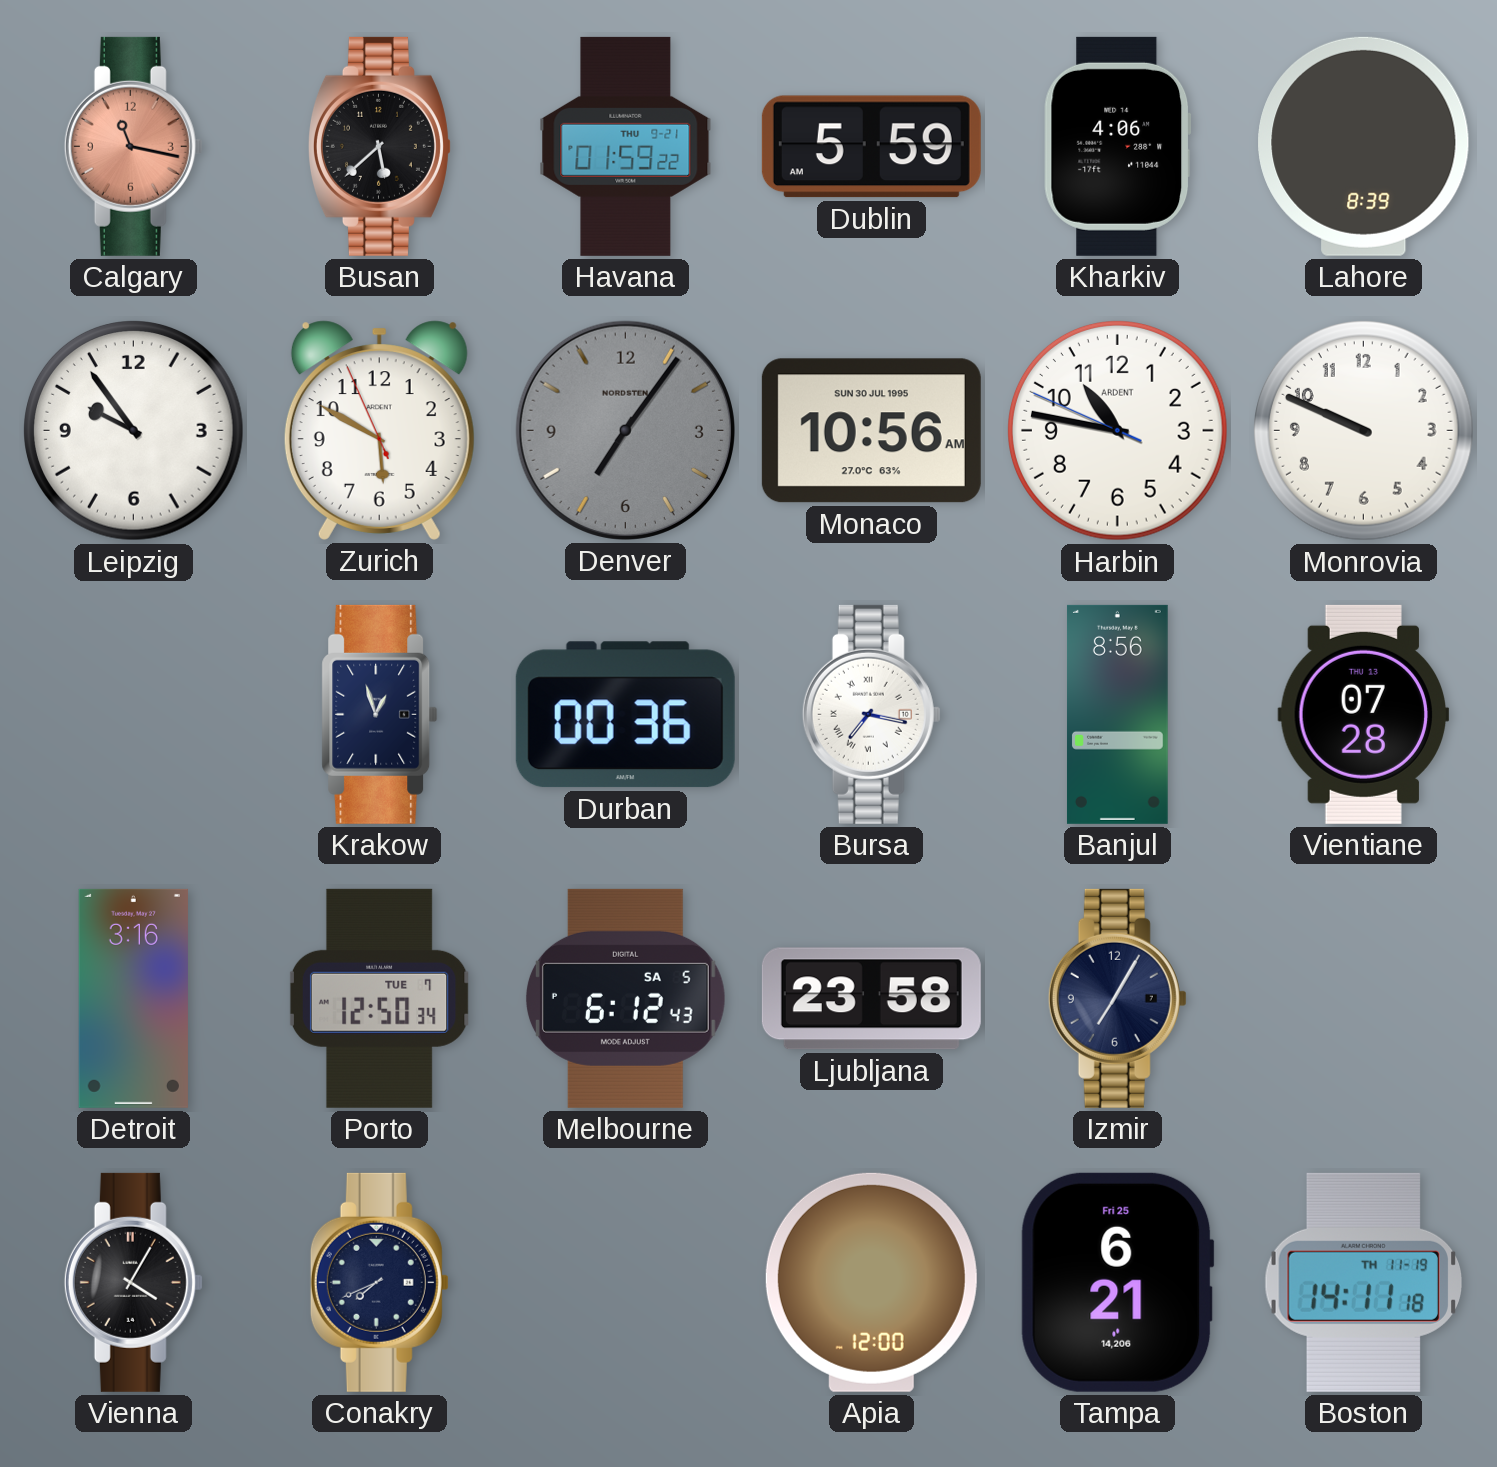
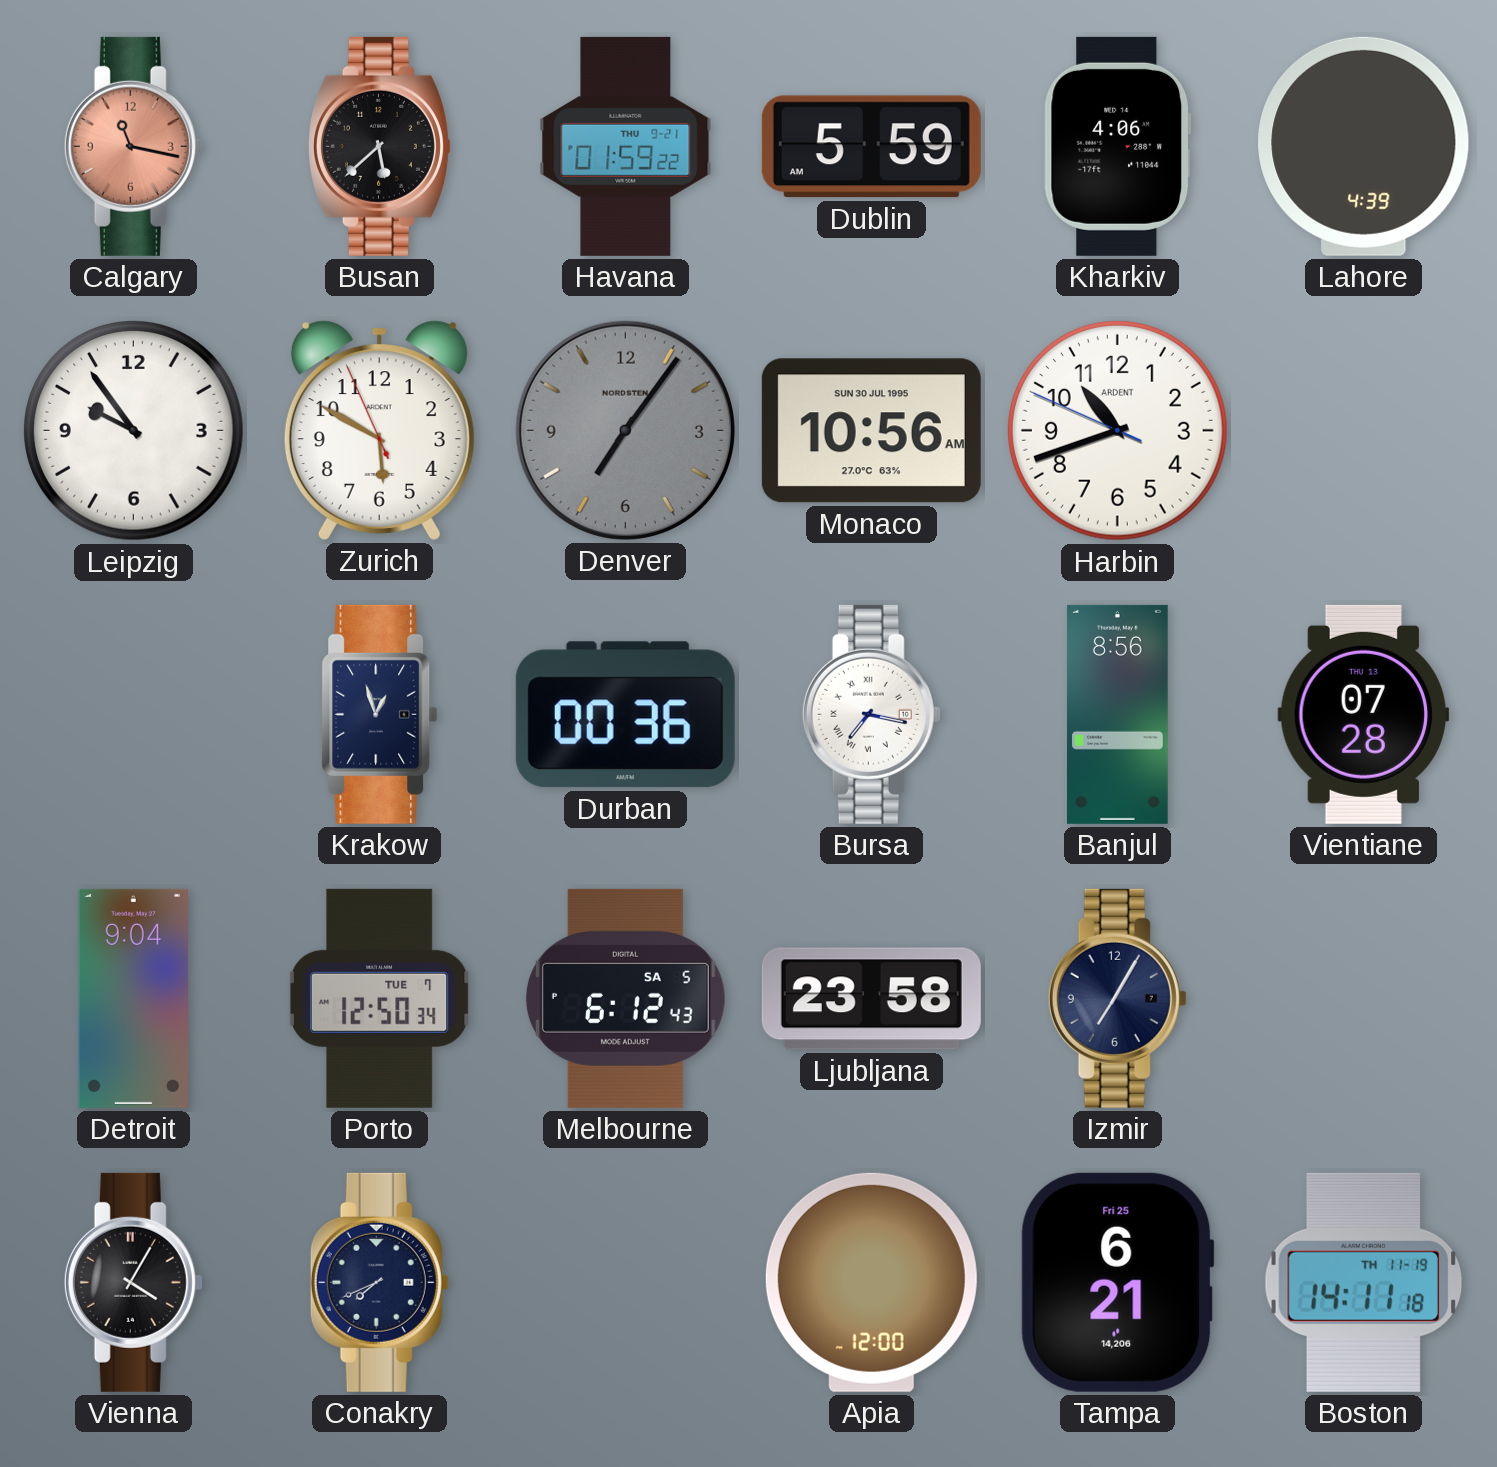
Lahore: 8:39 -> 4:39
Harbin: 10:46 -> 10:41
Monrovia: 9:49 -> none
Detroit: 3:16 -> 9:04
